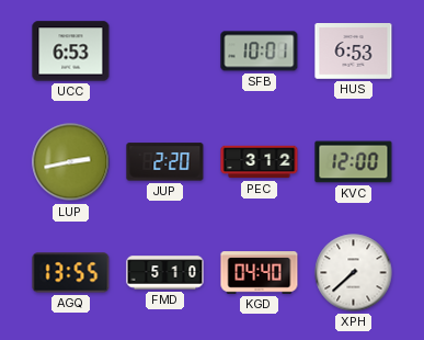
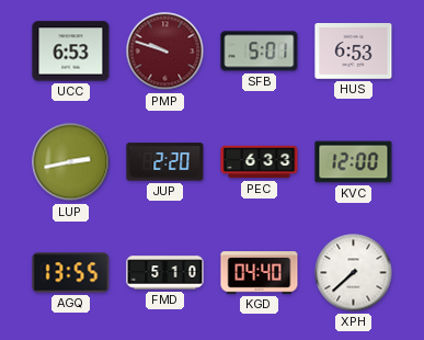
PMP: none -> 9:48
SFB: 10:01 -> 5:01
PEC: 3:12 -> 6:33
